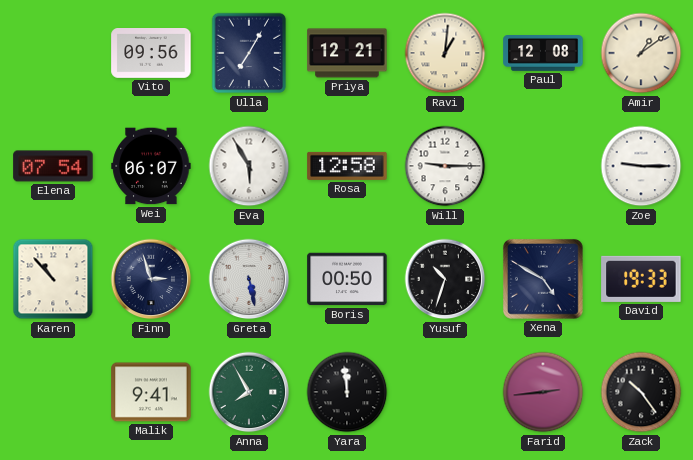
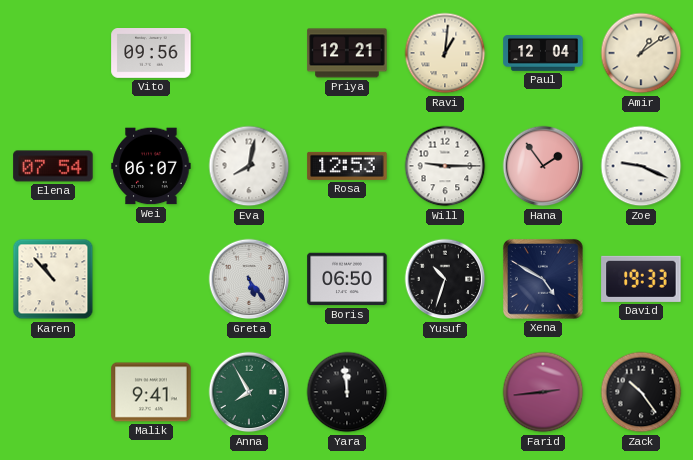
Ulla: 7:05 -> none
Paul: 12:08 -> 12:04
Eva: 5:55 -> 8:02
Rosa: 12:58 -> 12:53
Hana: none -> 1:54
Zoe: 9:15 -> 9:19
Finn: 2:57 -> none
Greta: 5:28 -> 5:24
Boris: 00:50 -> 06:50
